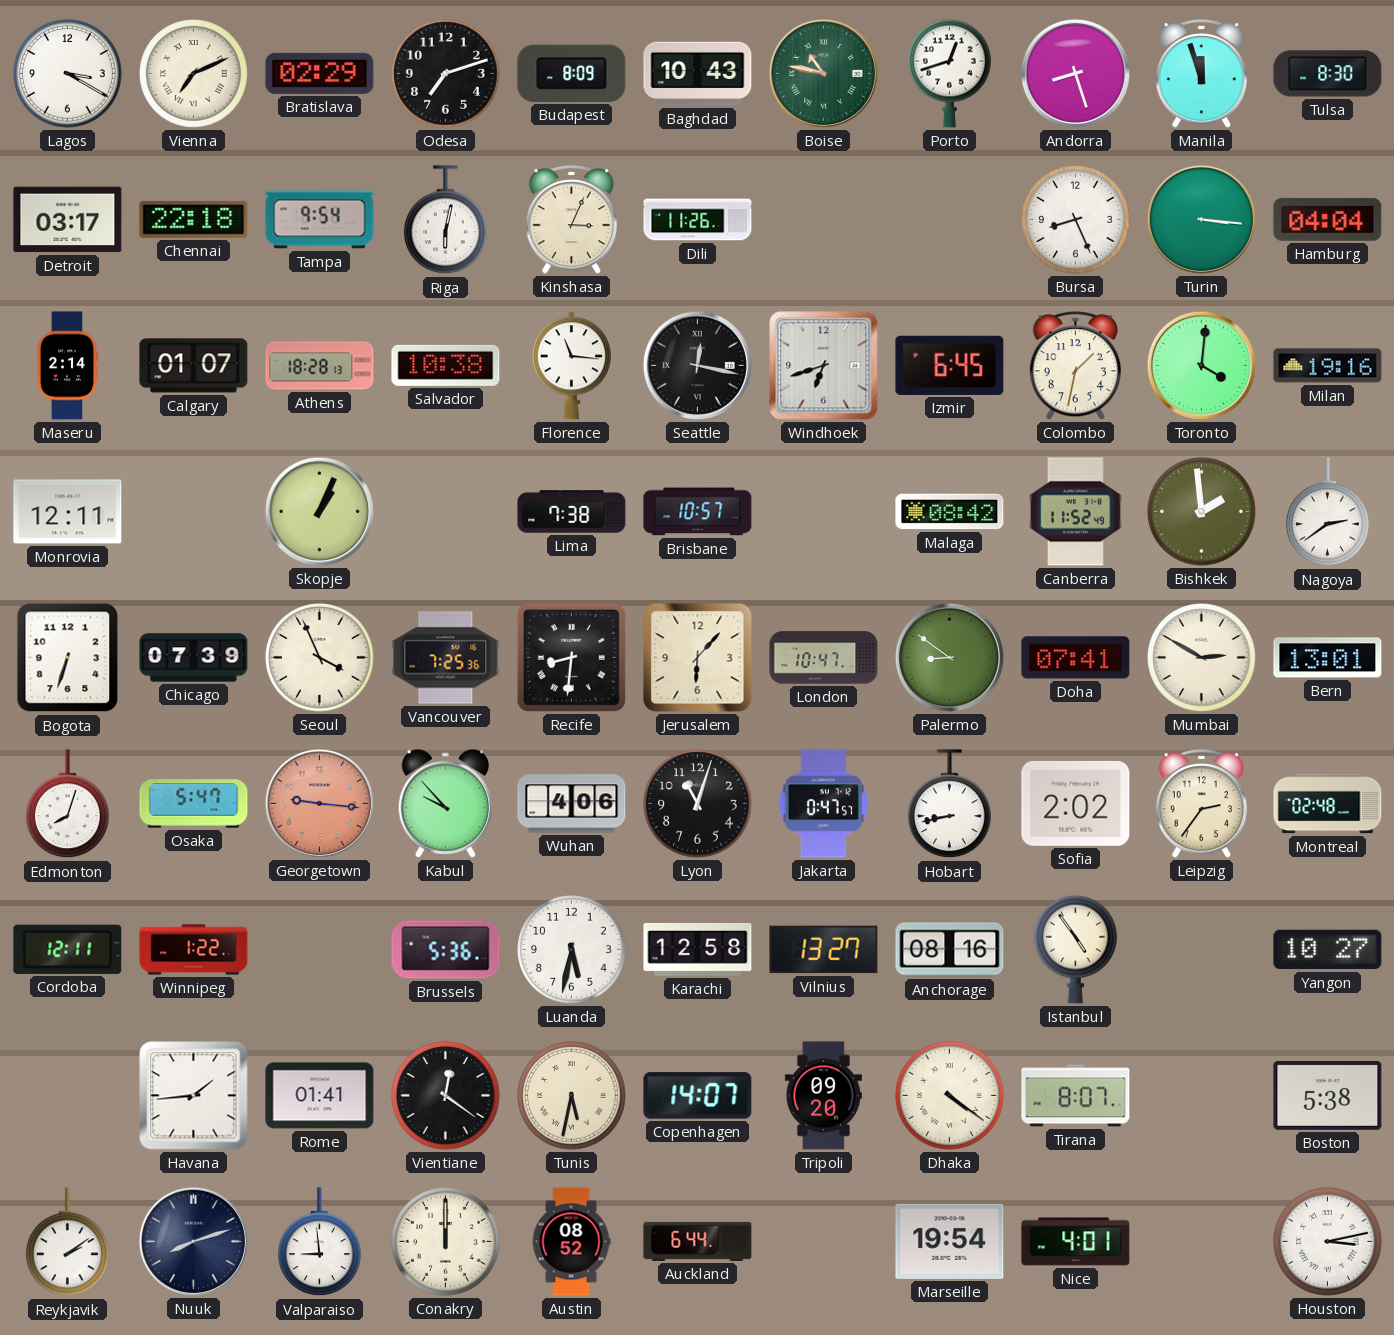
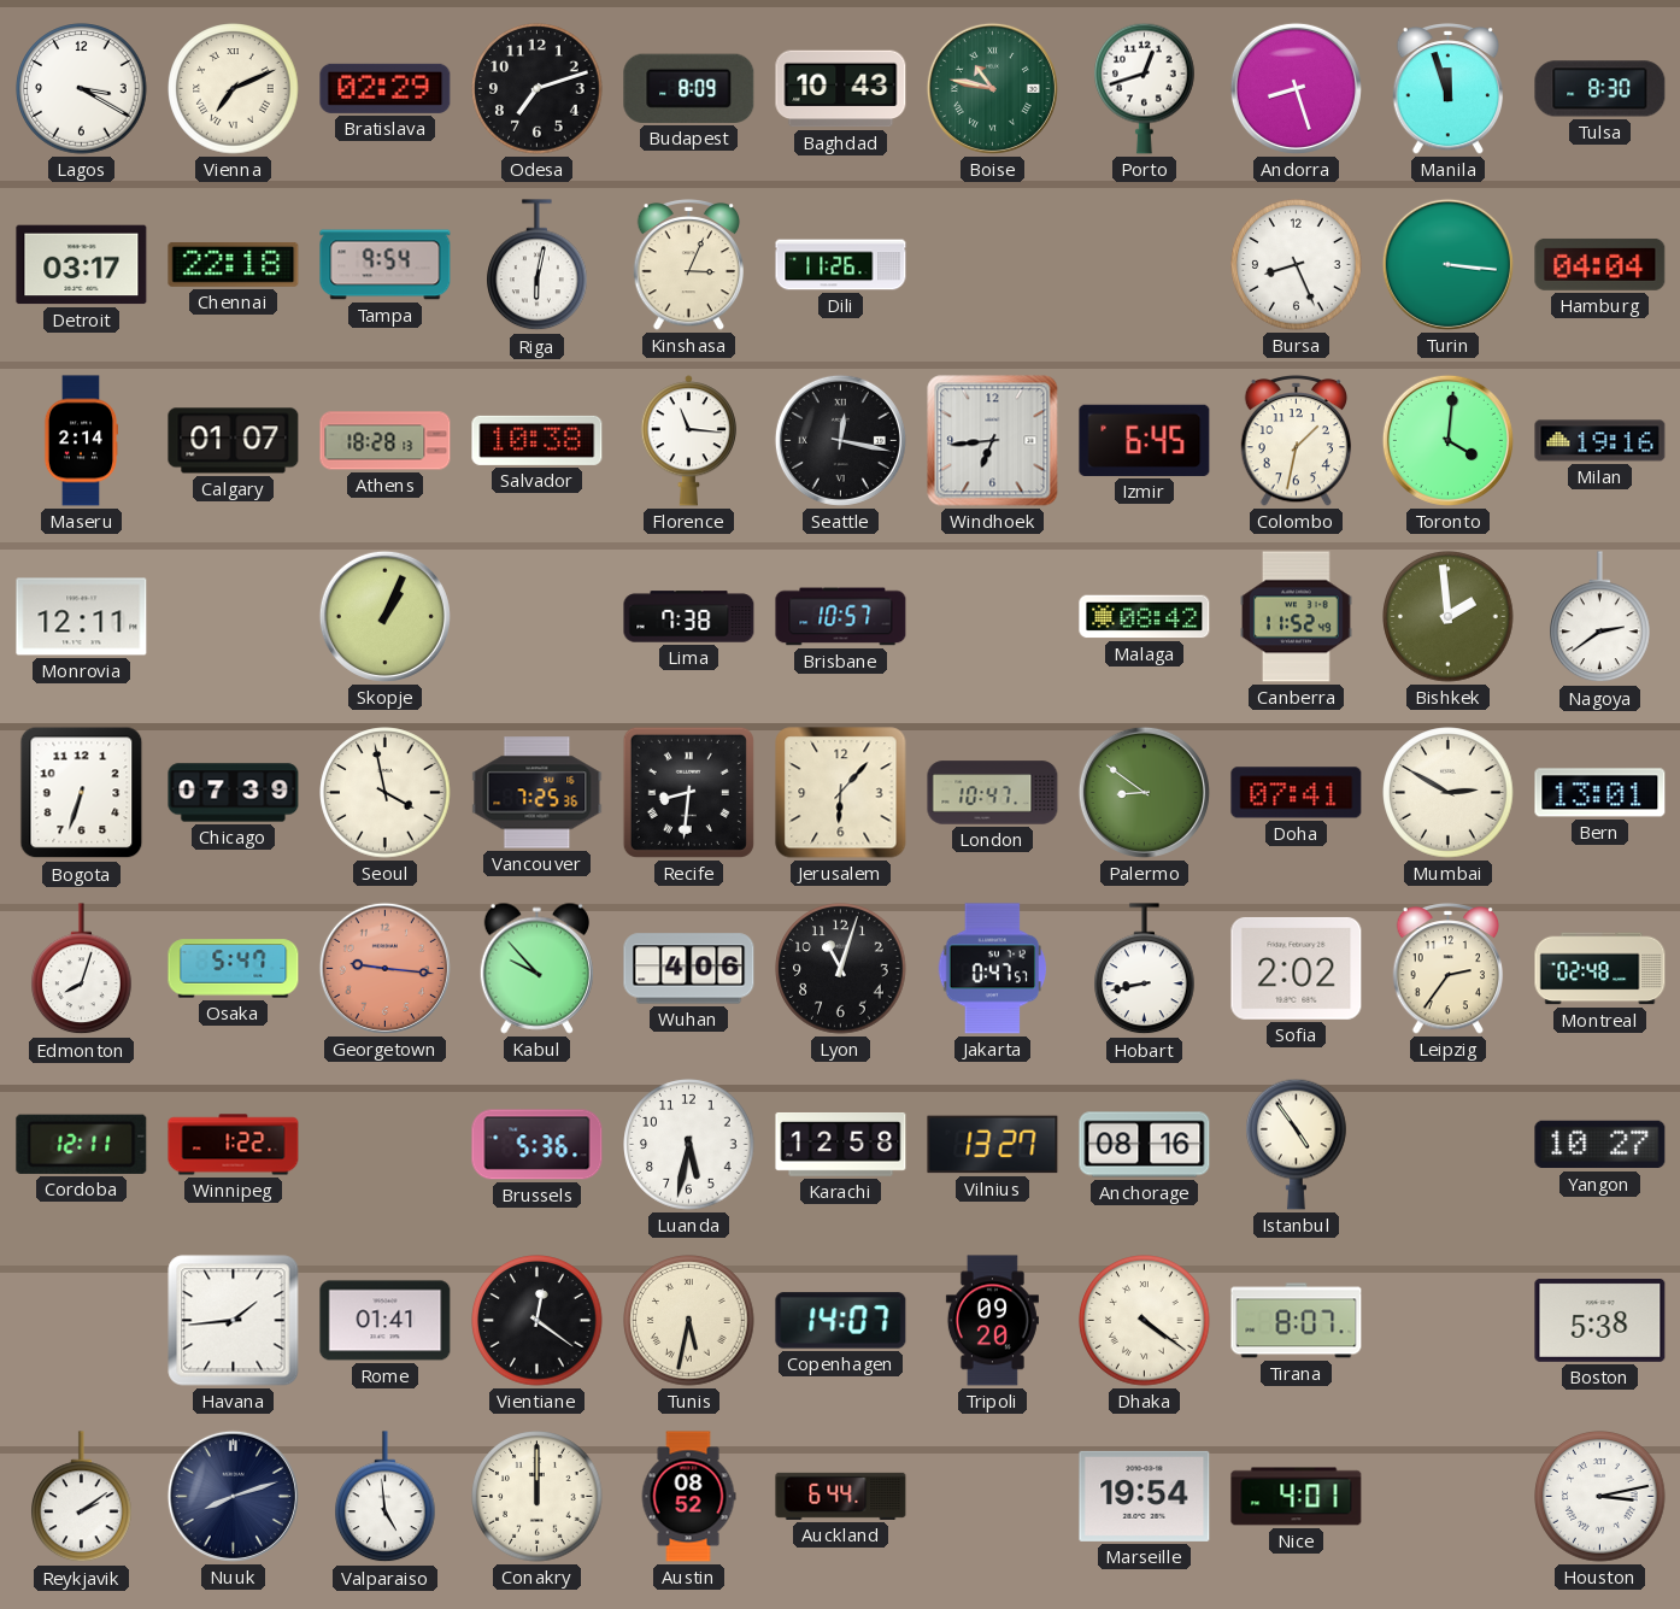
Windhoek: 6:42 -> 6:44
Seoul: 3:56 -> 3:58
Valparaiso: 8:59 -> 4:59
